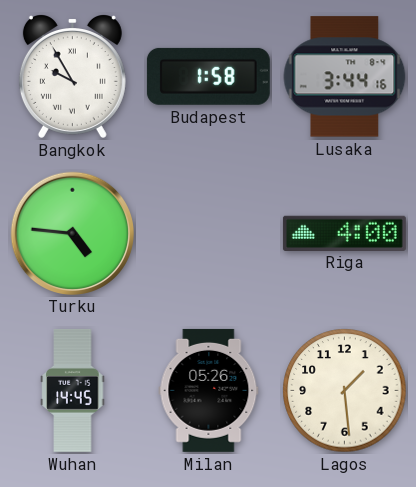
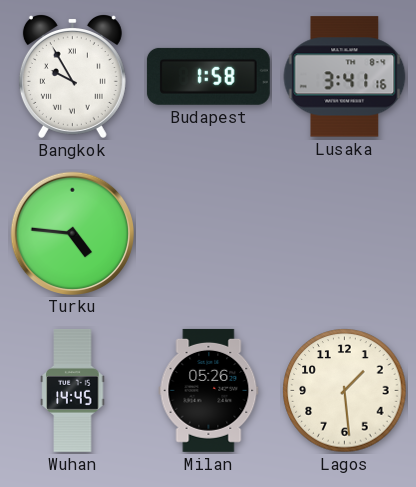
Lusaka: 3:44 -> 3:41
Riga: 4:00 -> none
